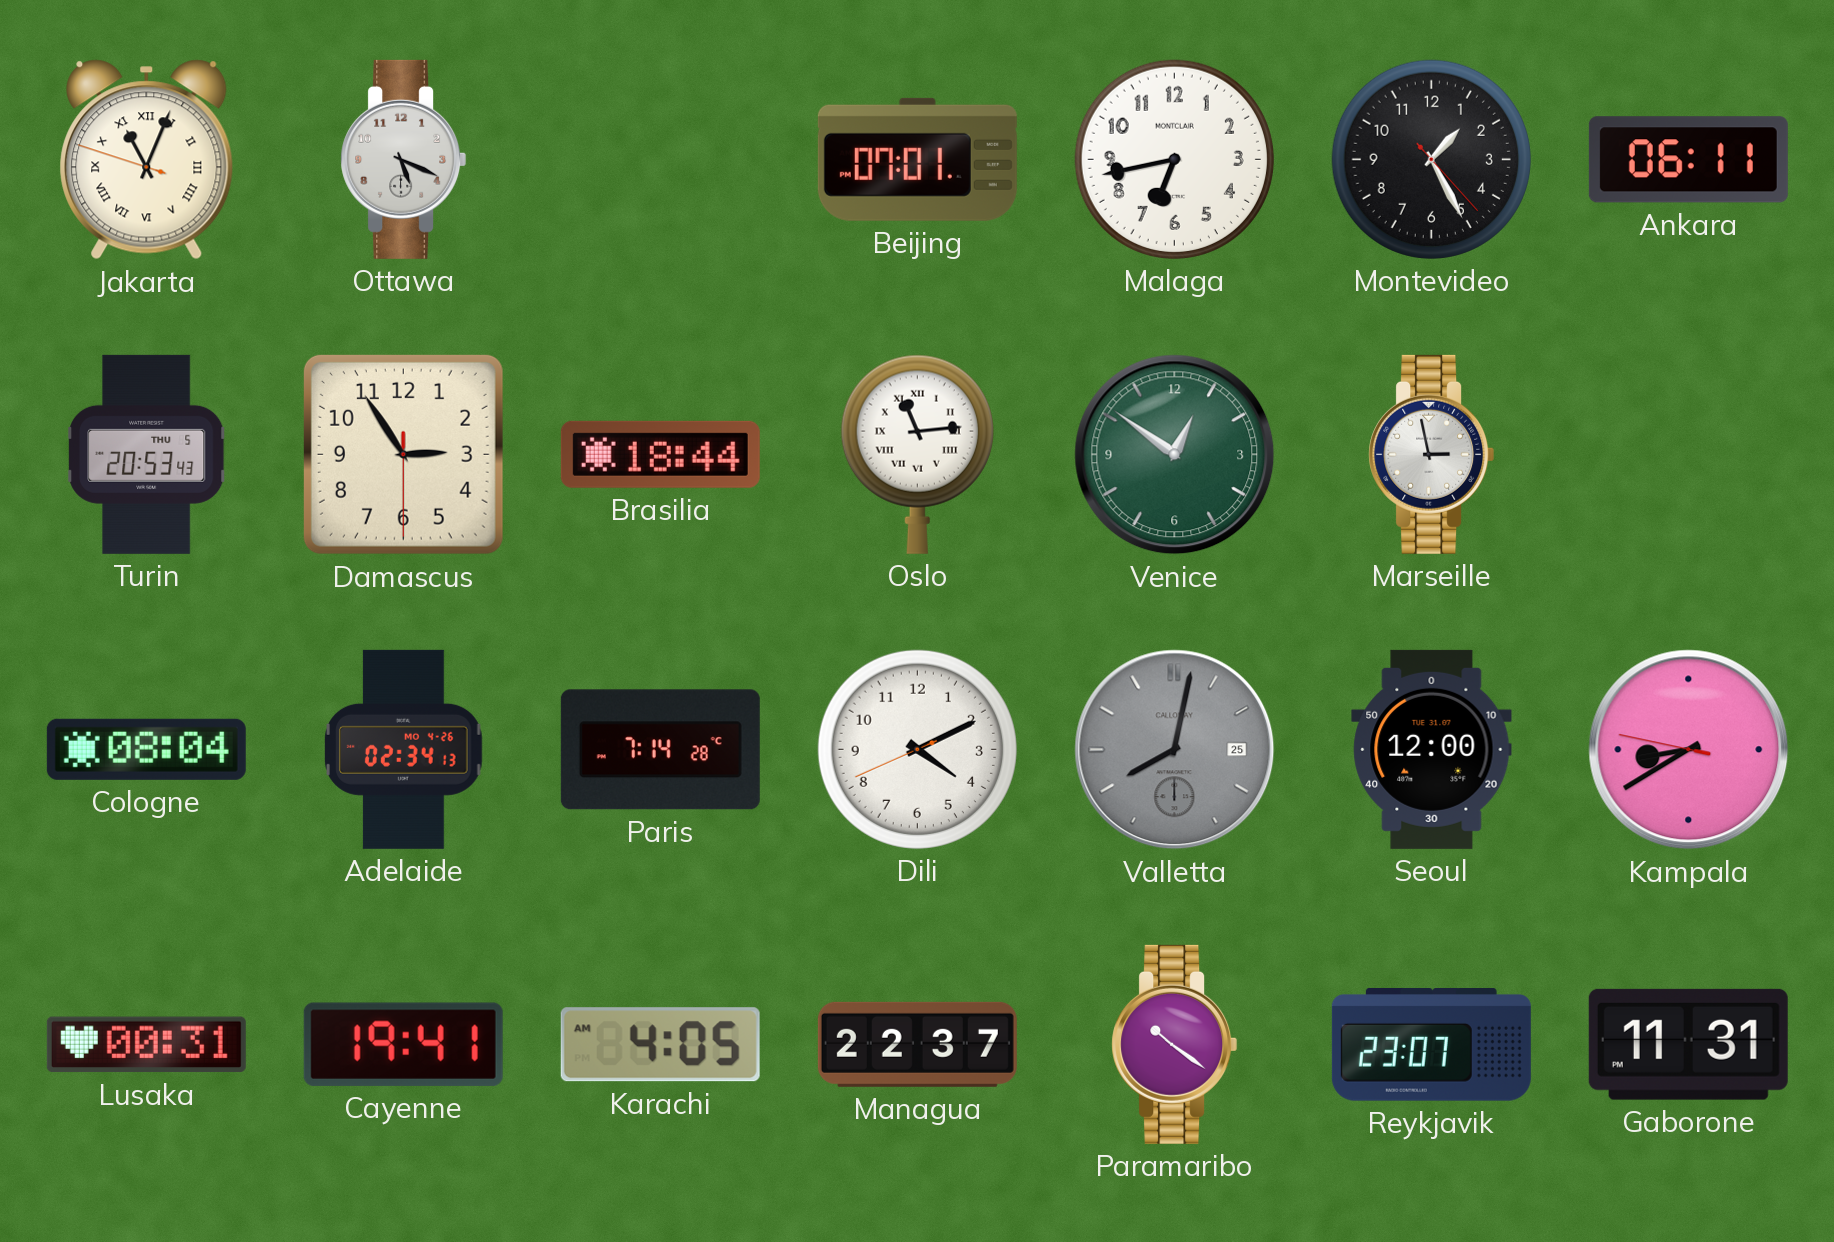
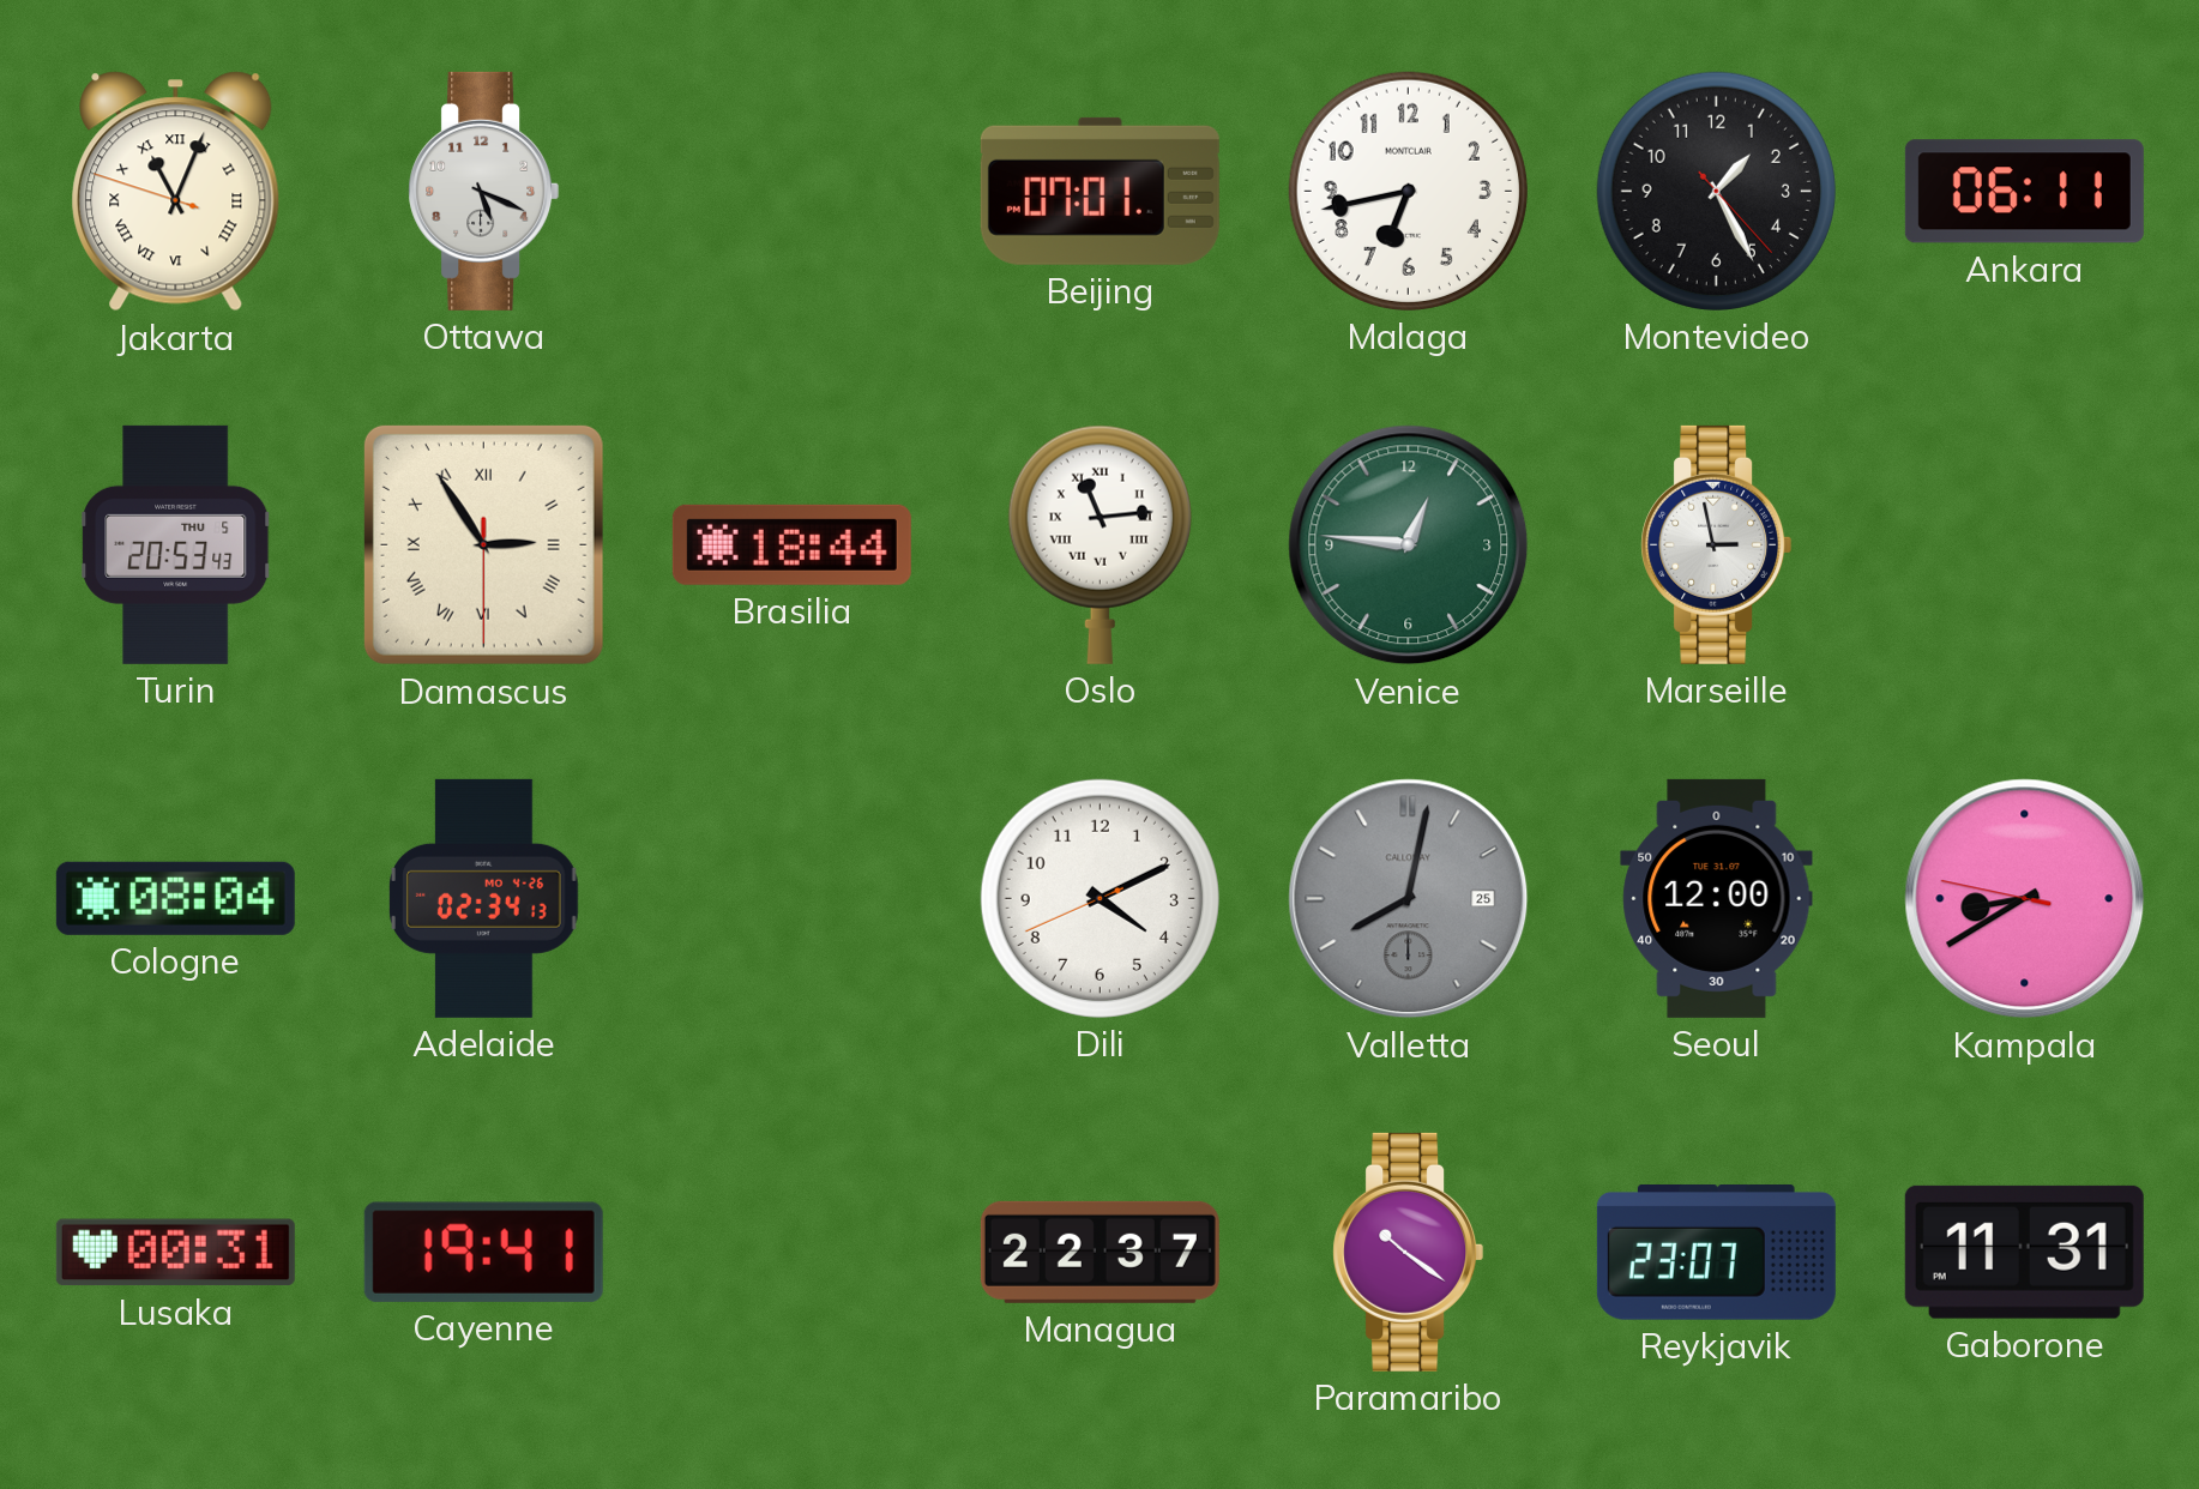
Damascus numerals: Arabic -> Roman
Venice: 12:51 -> 12:46
Paris: 7:14 -> none
Karachi: 4:05 -> none
